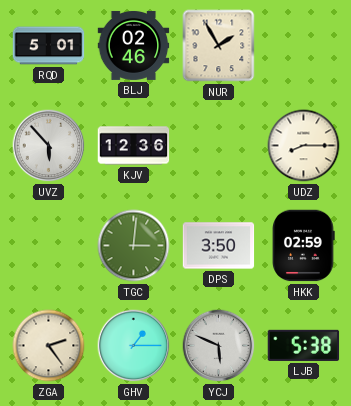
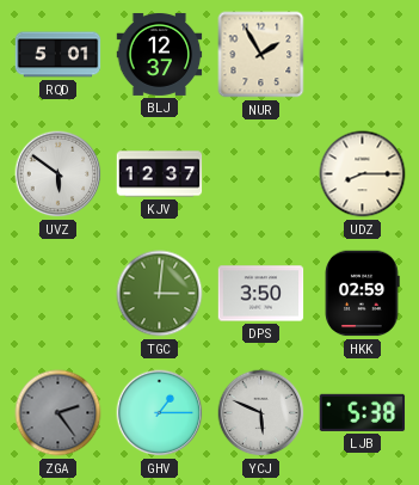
BLJ: 02:46 -> 12:37
UVZ: 5:53 -> 5:51
KJV: 12:36 -> 12:37
ZGA dial: cream -> grey
